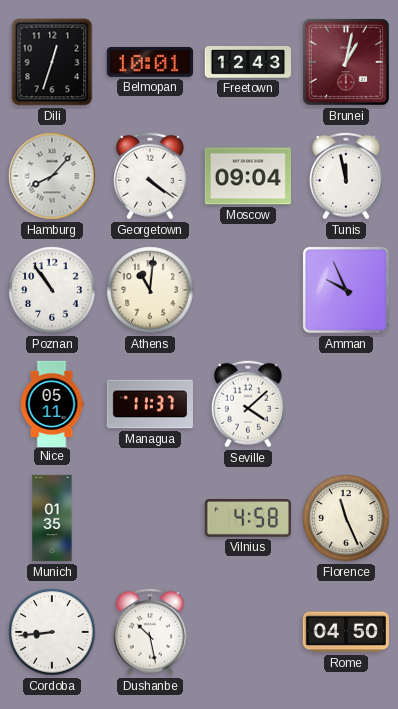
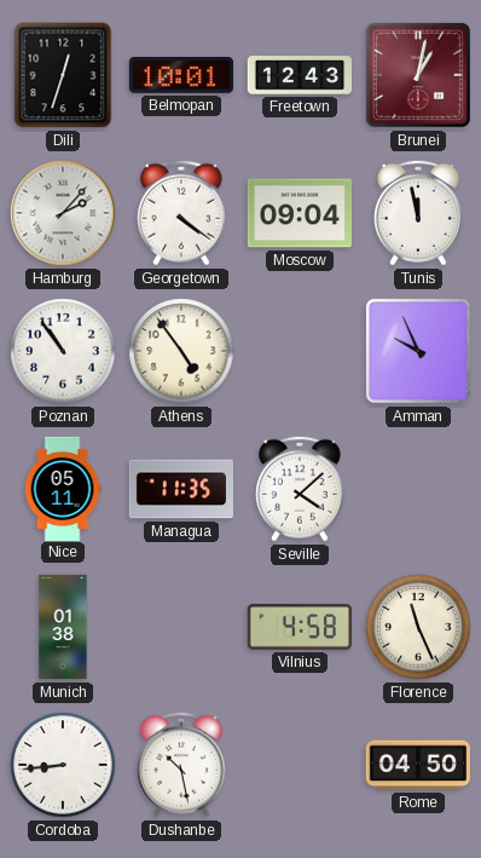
Hamburg: 8:07 -> 2:07
Athens: 11:01 -> 4:54
Managua: 11:37 -> 11:35
Munich: 01:35 -> 01:38
